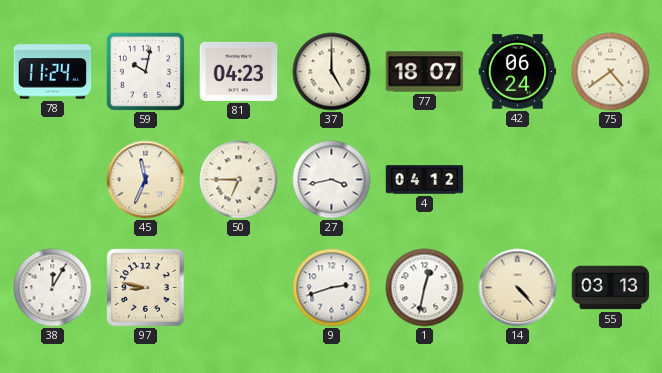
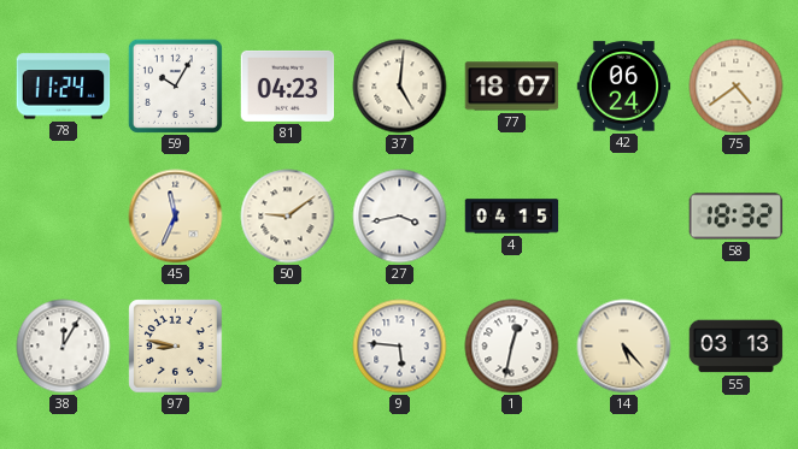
59: 10:02 -> 10:05
37: 5:00 -> 5:01
50: 6:45 -> 9:09
4: 04:12 -> 04:15
58: none -> 18:32
9: 2:42 -> 5:46
14: 4:23 -> 5:23
